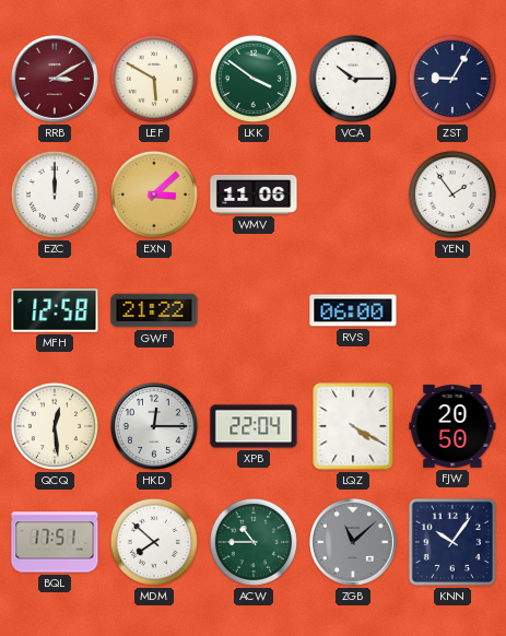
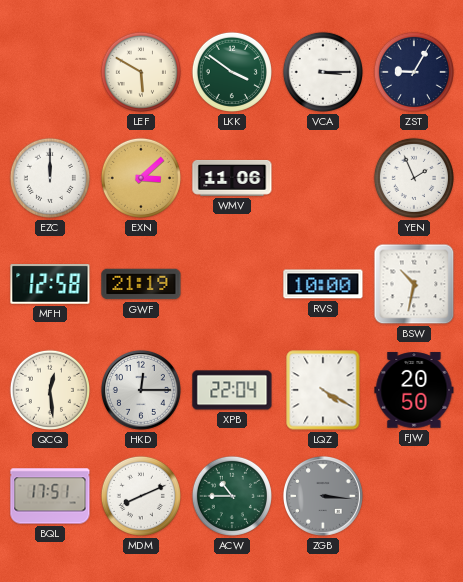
RRB: 3:10 -> none
VCA: 10:15 -> 3:15
YEN: 1:54 -> 1:56
GWF: 21:22 -> 21:19
RVS: 06:00 -> 10:00
BSW: none -> 10:32
MDM: 7:52 -> 8:11
ZGB: 11:08 -> 3:16
KNN: 10:06 -> none
